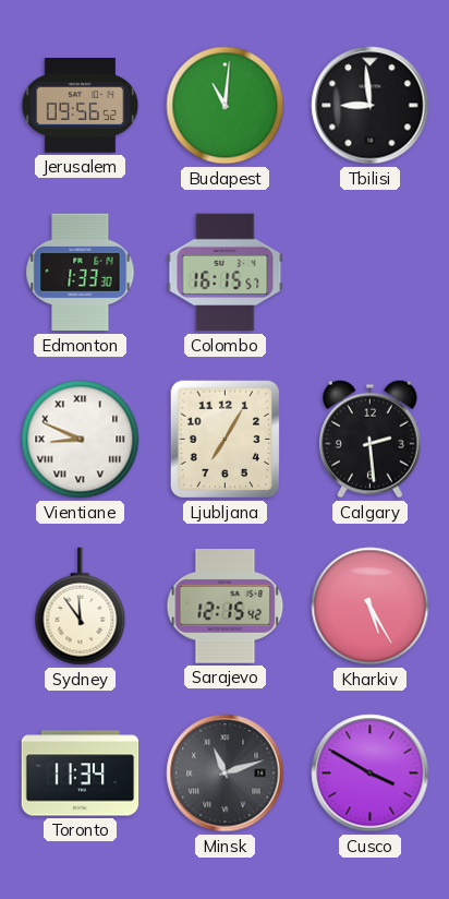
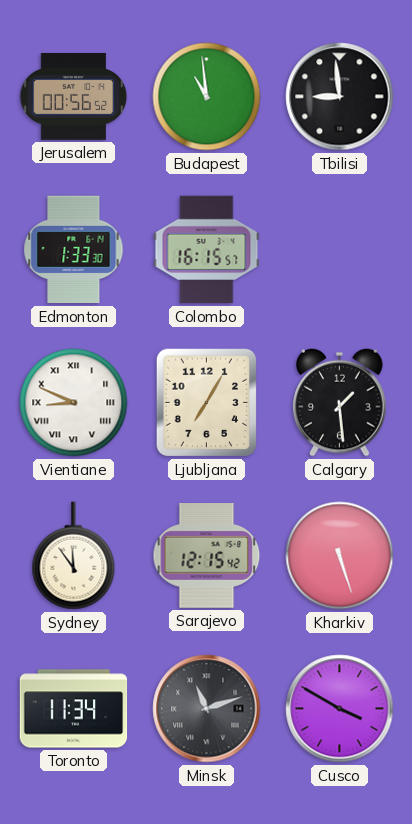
Jerusalem: 09:56 -> 00:56
Budapest: 11:01 -> 10:59
Calgary: 2:29 -> 1:29
Kharkiv: 5:25 -> 5:27
